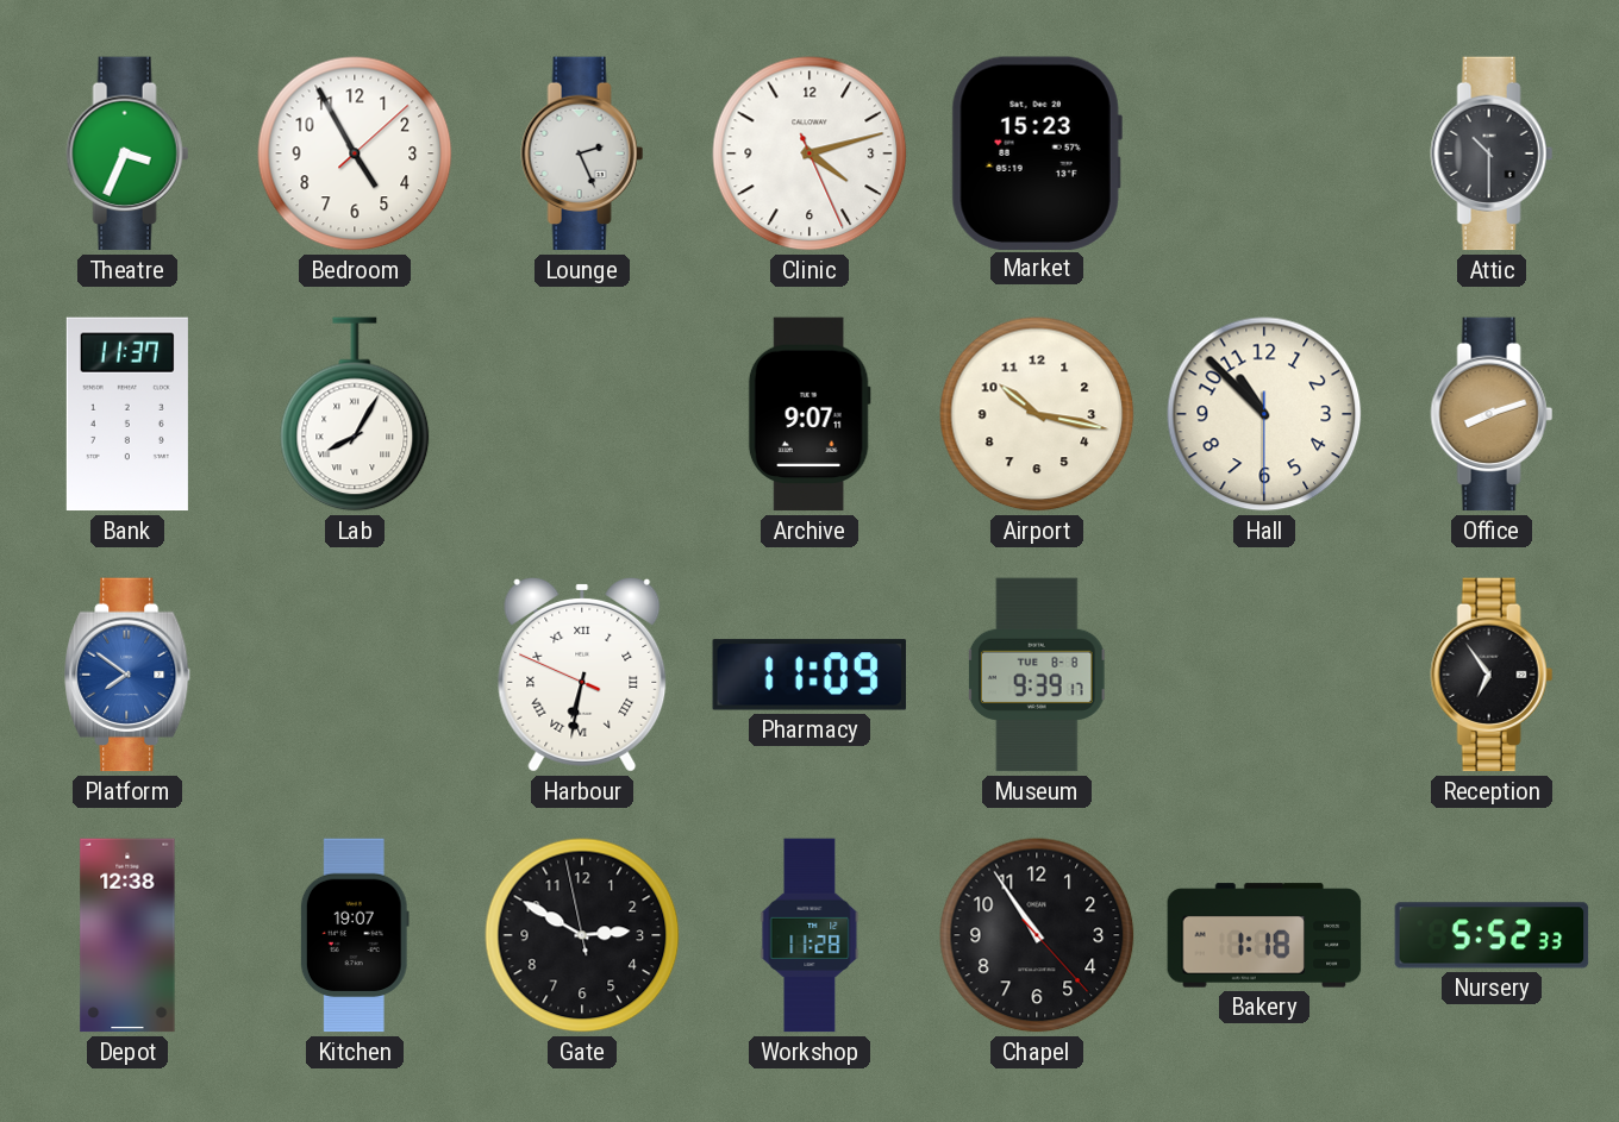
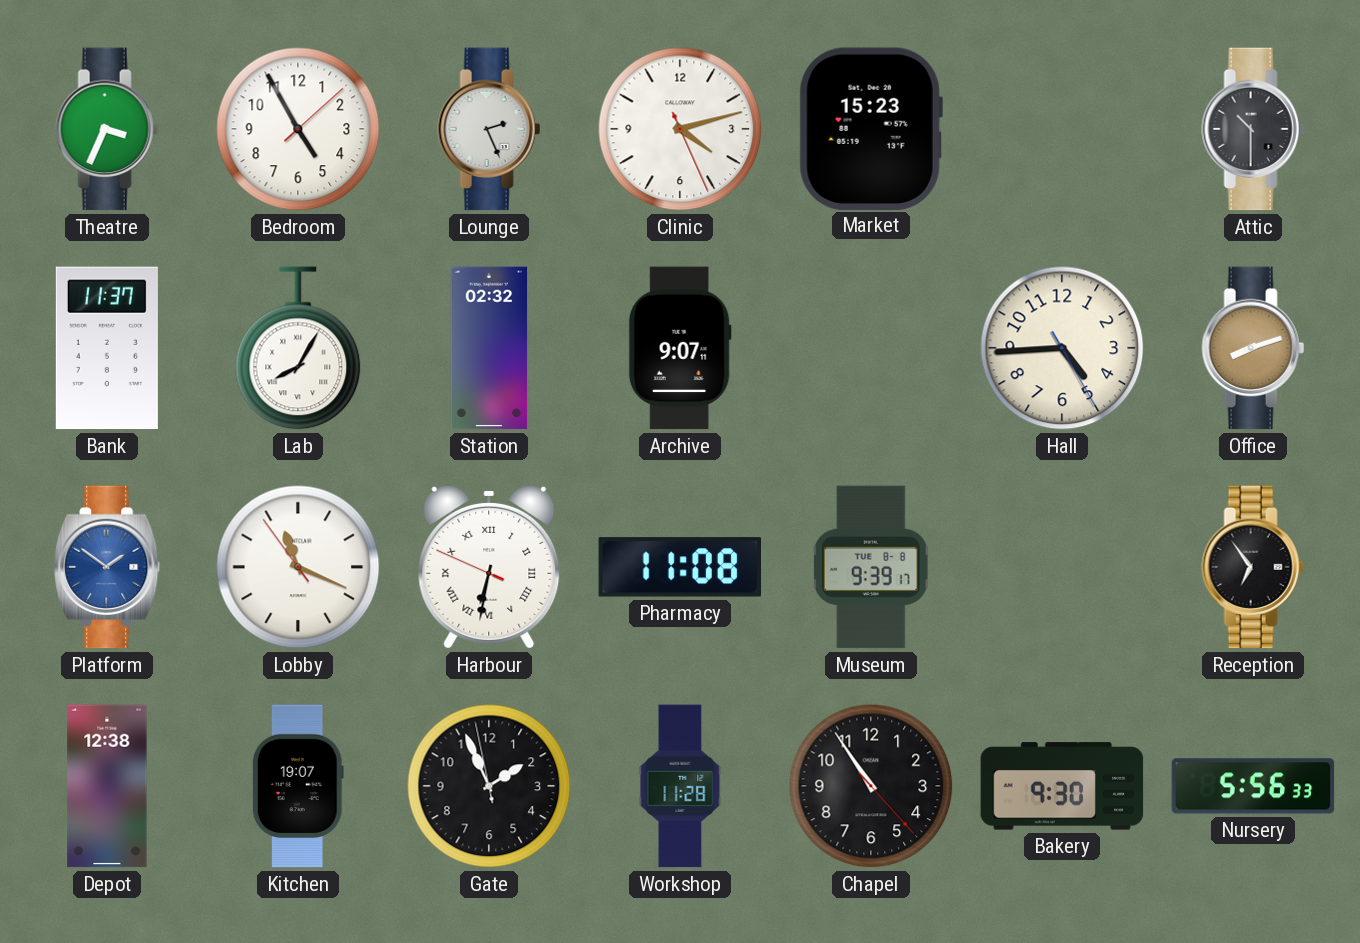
Station: none -> 02:32
Airport: 10:17 -> none
Hall: 10:52 -> 4:44
Platform: 7:51 -> 1:51
Lobby: none -> 11:18
Pharmacy: 11:09 -> 11:08
Gate: 2:49 -> 1:55
Bakery: 1:18 -> 9:30
Nursery: 5:52 -> 5:56
